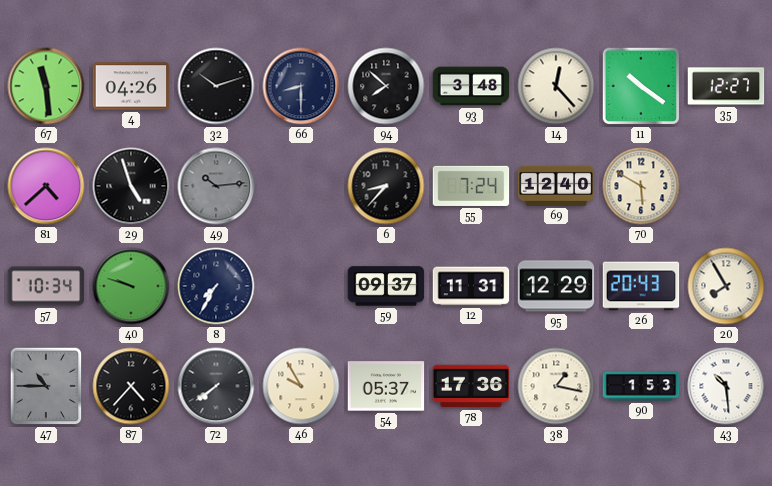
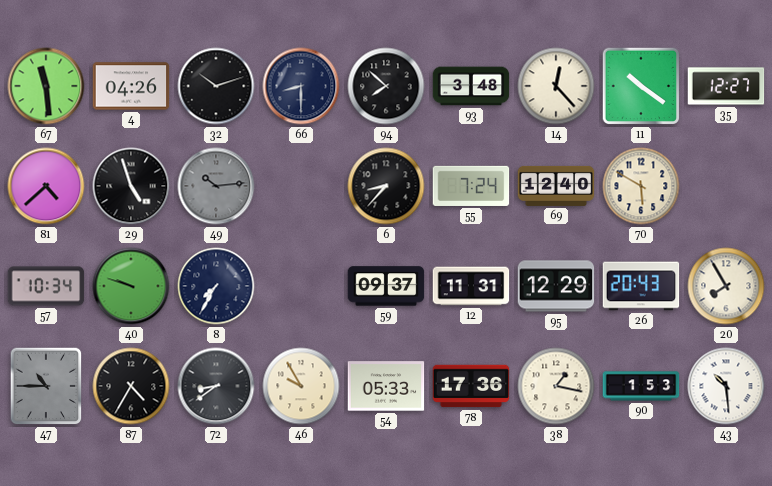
87: 4:37 -> 4:35
72: 7:39 -> 8:39
54: 05:37 -> 05:33
